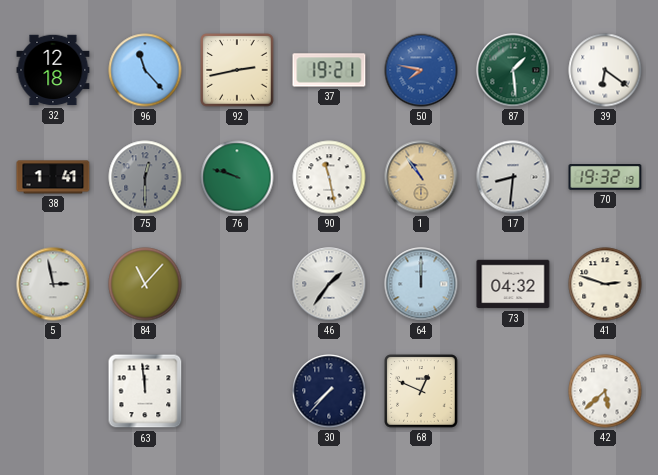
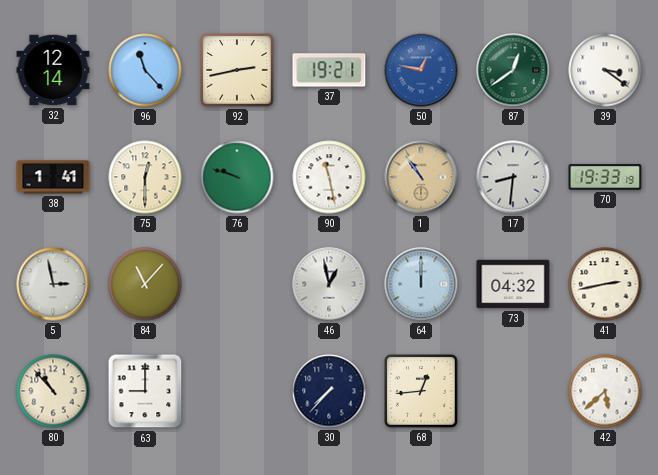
32: 12:18 -> 12:14
50: 7:47 -> 12:47
87: 1:29 -> 12:39
39: 6:21 -> 3:21
75 dial: grey -> cream
70: 19:32 -> 19:33
46: 1:36 -> 12:58
41: 2:48 -> 2:43
80: none -> 10:53
63: 11:59 -> 9:00
68: 12:49 -> 12:44
